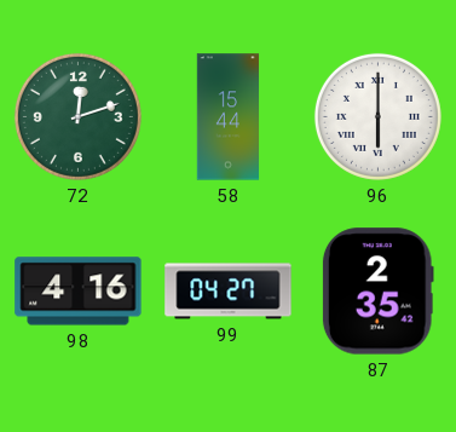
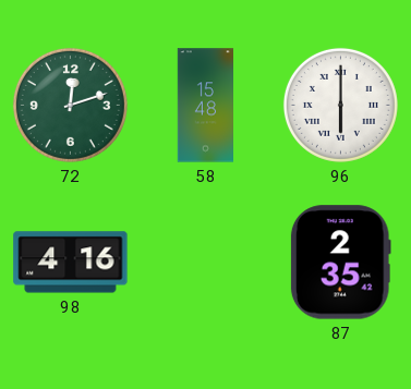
58: 15:44 -> 15:48
99: 04:27 -> none
